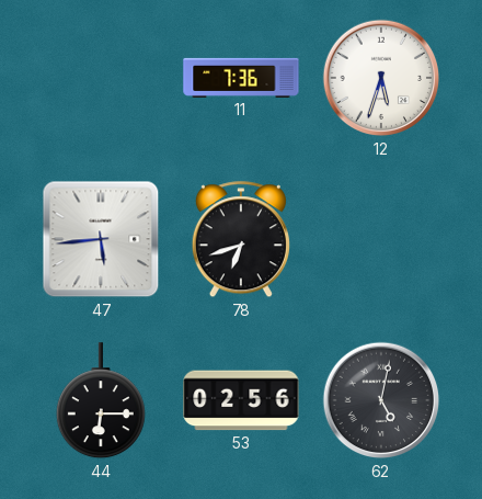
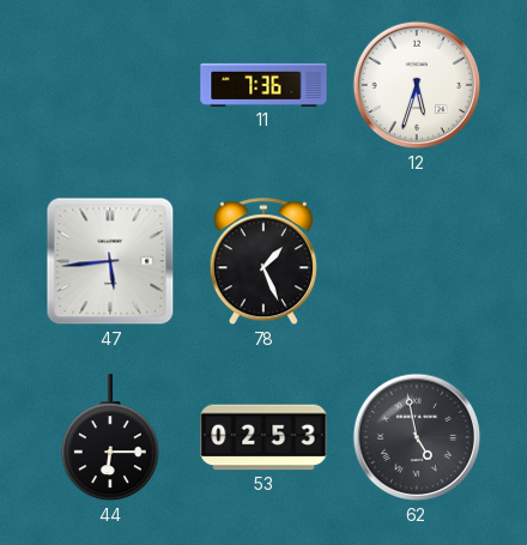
78: 6:42 -> 1:26
53: 02:56 -> 02:53
62: 5:02 -> 4:58
